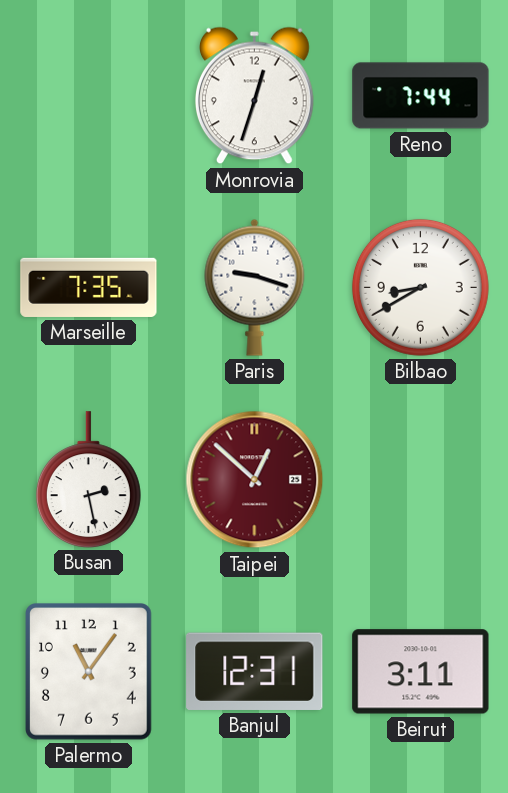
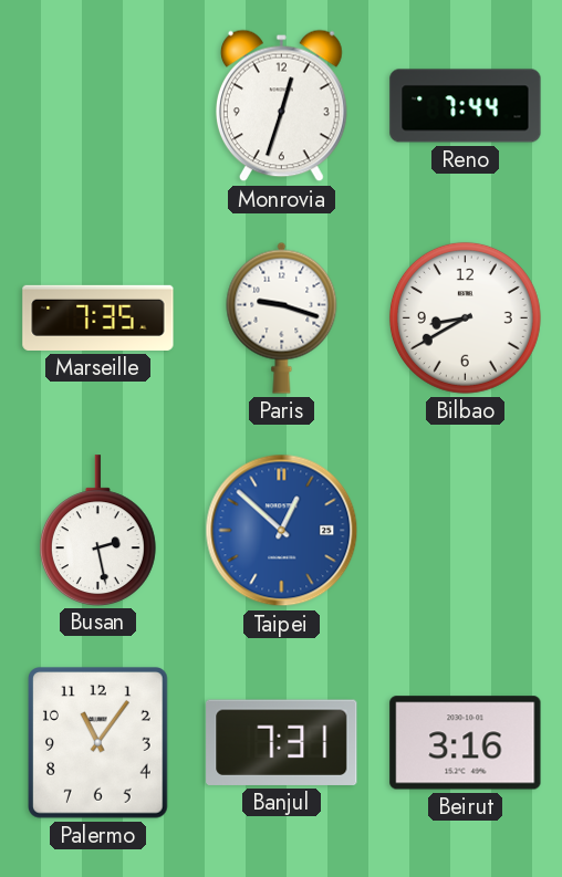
Taipei dial: burgundy -> blue
Banjul: 12:31 -> 7:31
Beirut: 3:11 -> 3:16
